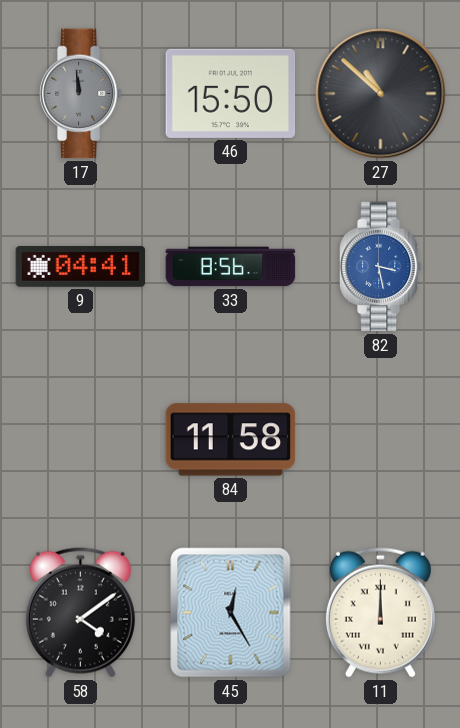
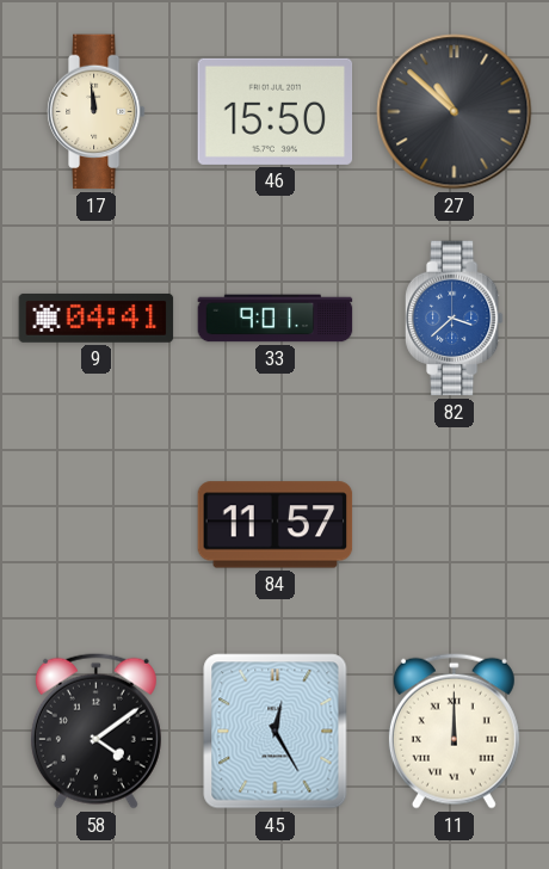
17 dial: grey -> cream
33: 8:56 -> 9:01
82: 3:28 -> 3:38
84: 11:58 -> 11:57
